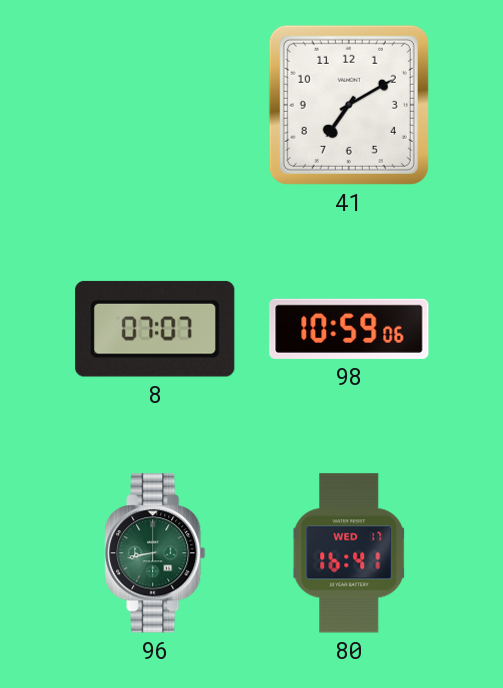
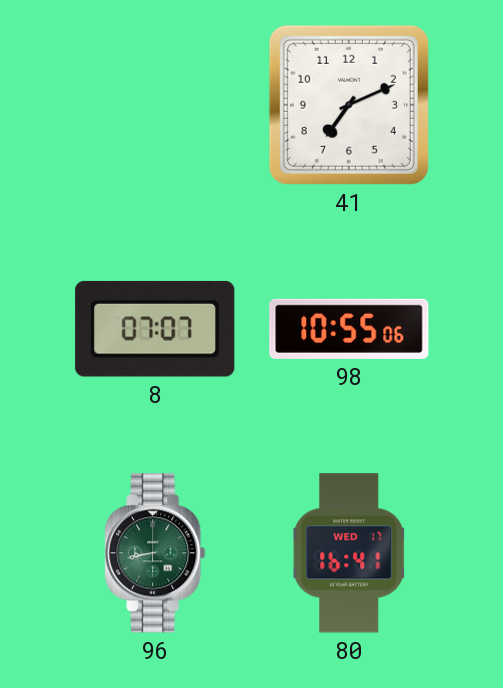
41: 7:10 -> 7:11
98: 10:59 -> 10:55
